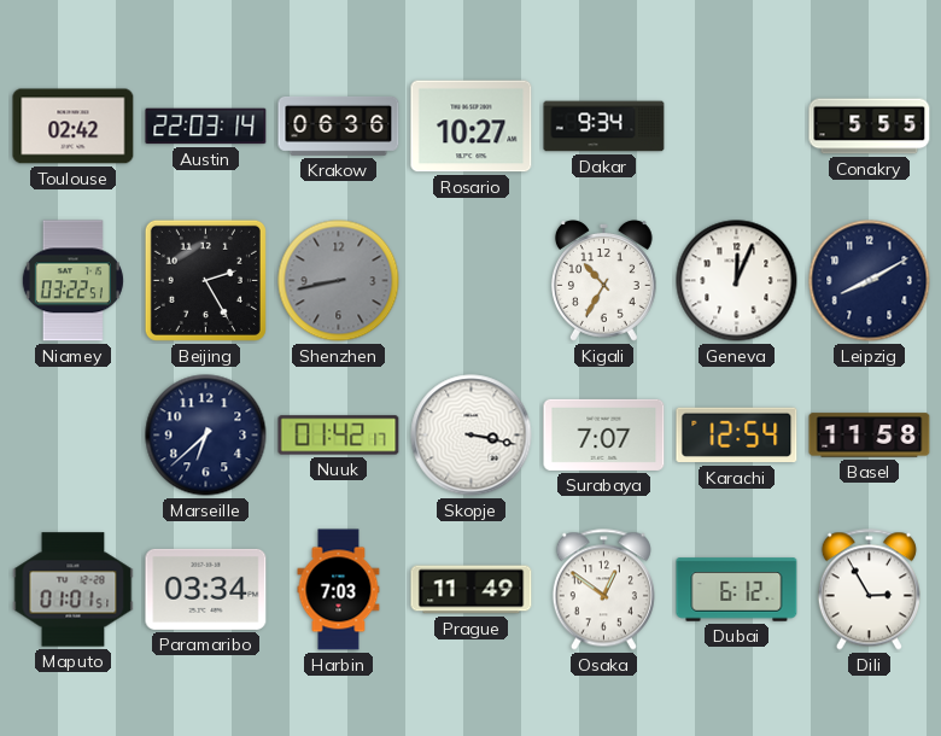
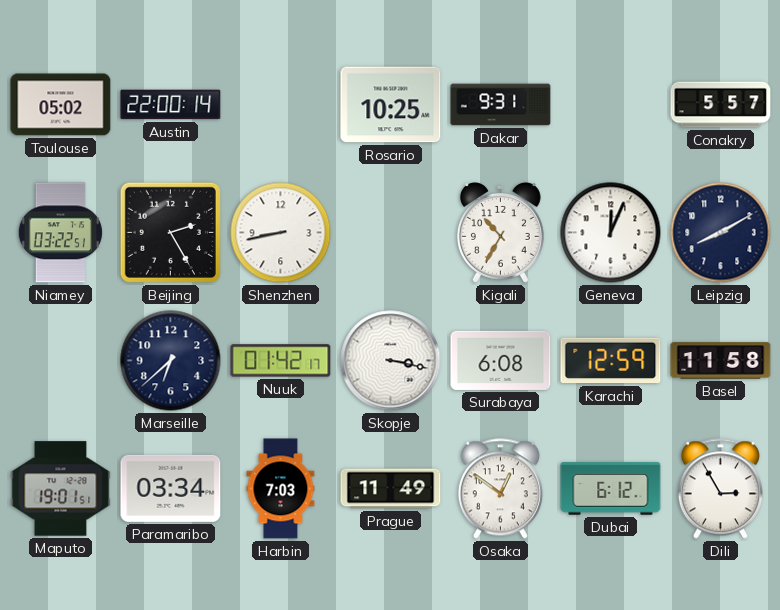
Toulouse: 02:42 -> 05:02
Austin: 22:03 -> 22:00
Krakow: 06:36 -> none
Rosario: 10:27 -> 10:25
Dakar: 9:34 -> 9:31
Conakry: 5:55 -> 5:57
Shenzhen dial: grey -> white
Surabaya: 7:07 -> 6:08
Karachi: 12:54 -> 12:59
Maputo: 01:01 -> 19:01
